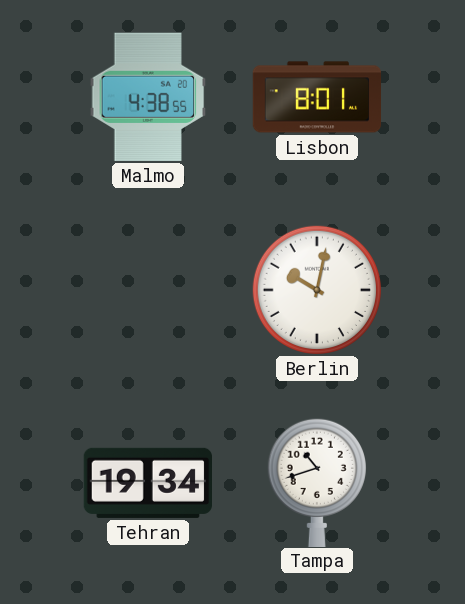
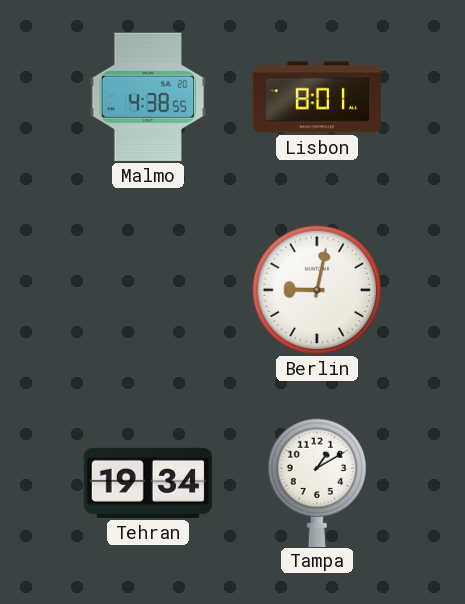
Berlin: 10:02 -> 9:02
Tampa: 10:42 -> 1:10
